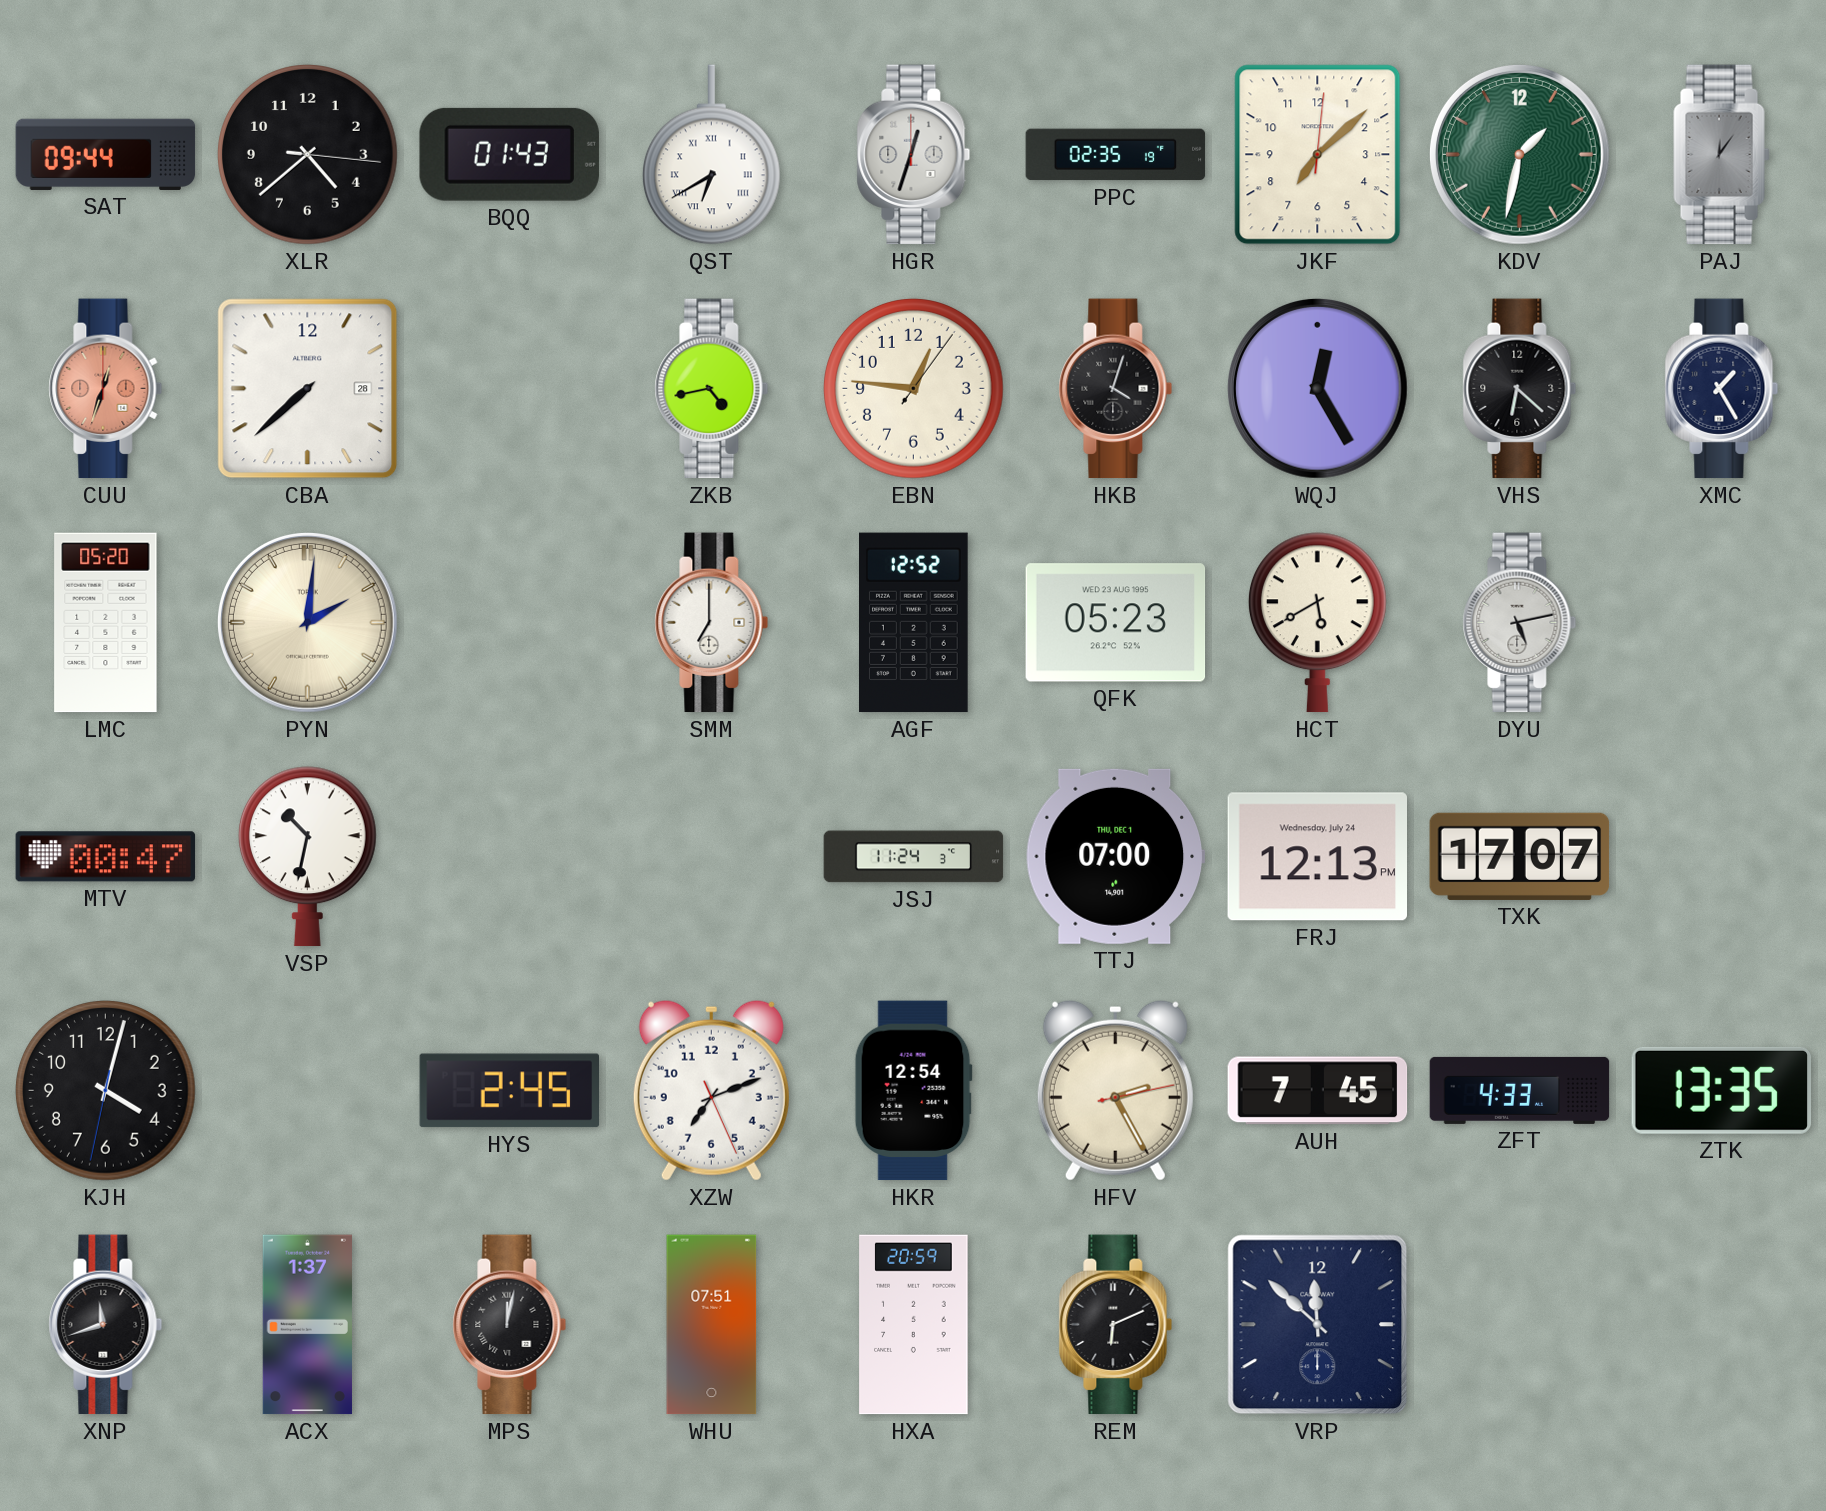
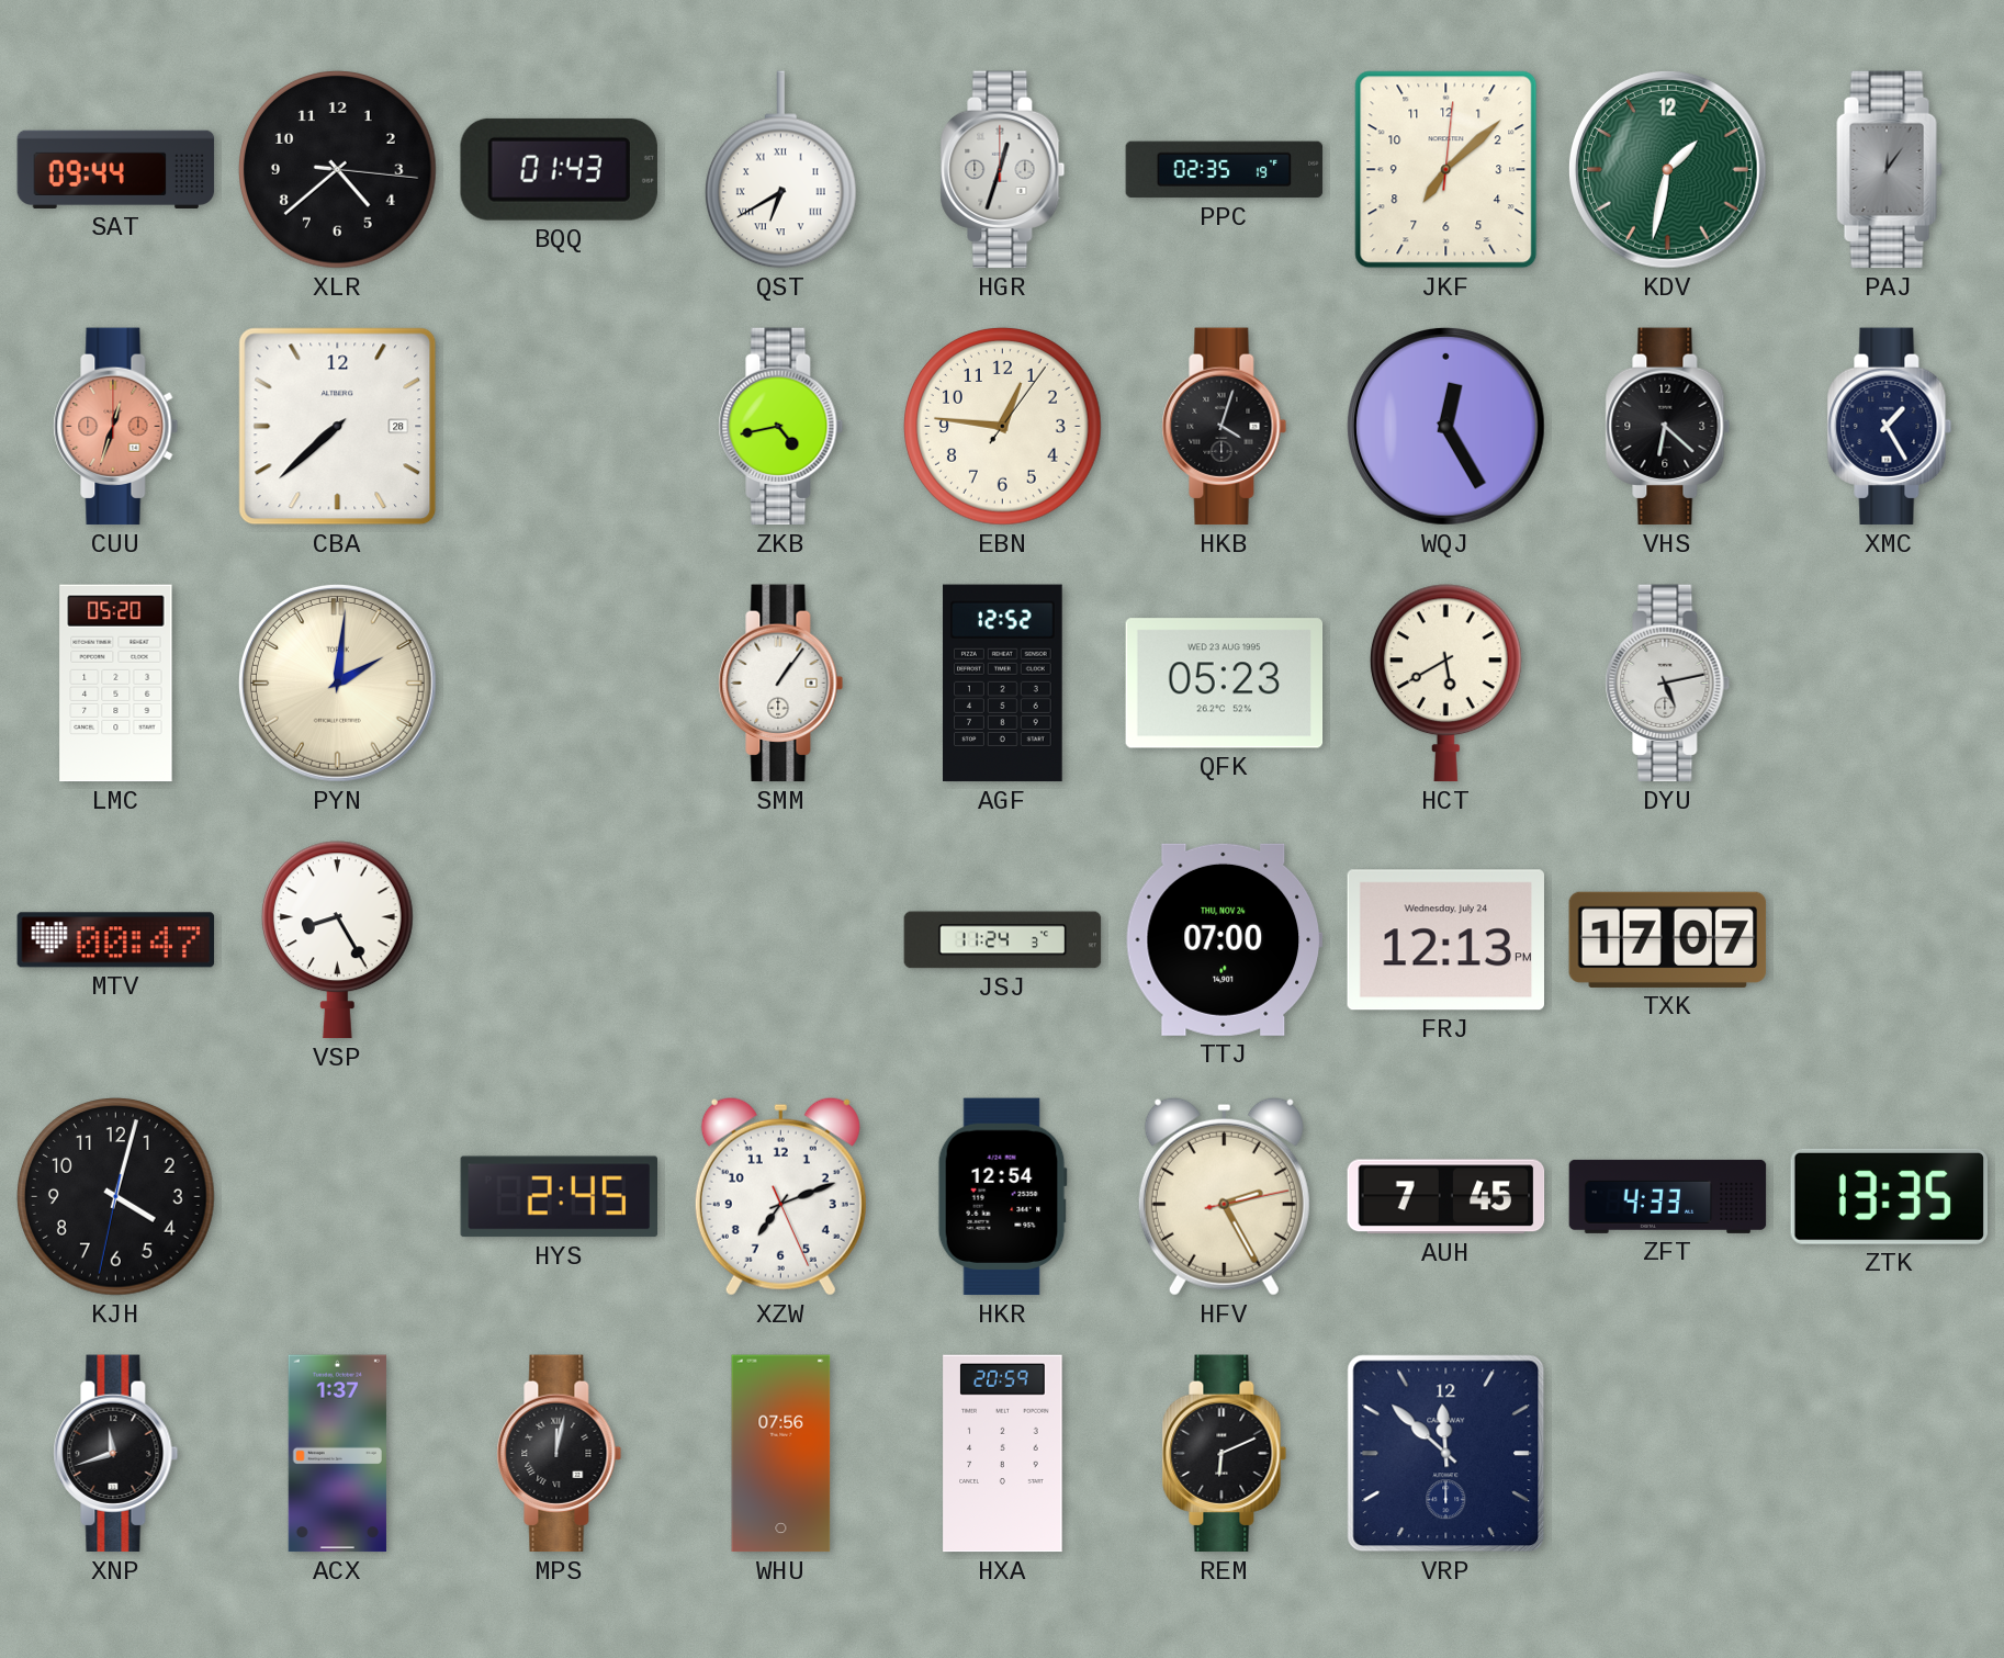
SMM: 7:00 -> 1:06
VSP: 10:32 -> 8:25
TTJ date: THU, DEC 1 -> THU, NOV 24
WHU: 07:51 -> 07:56
